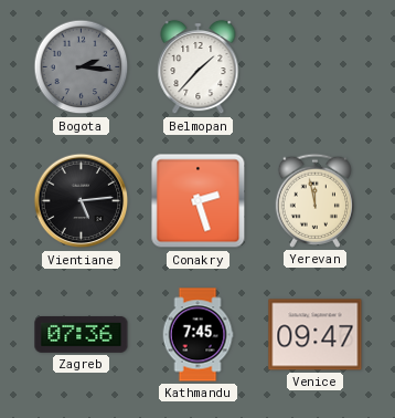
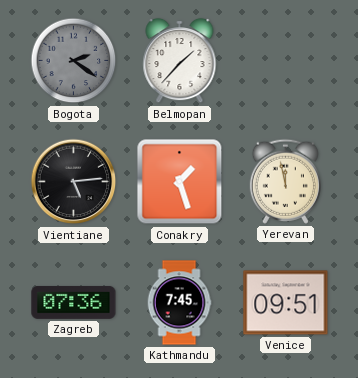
Bogota: 2:16 -> 2:21
Conakry: 2:27 -> 1:27
Venice: 09:47 -> 09:51
